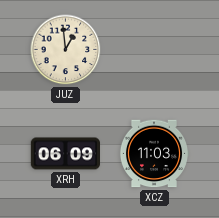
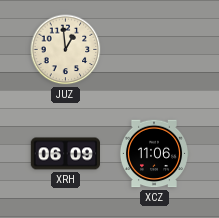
XCZ: 11:03 -> 11:06
